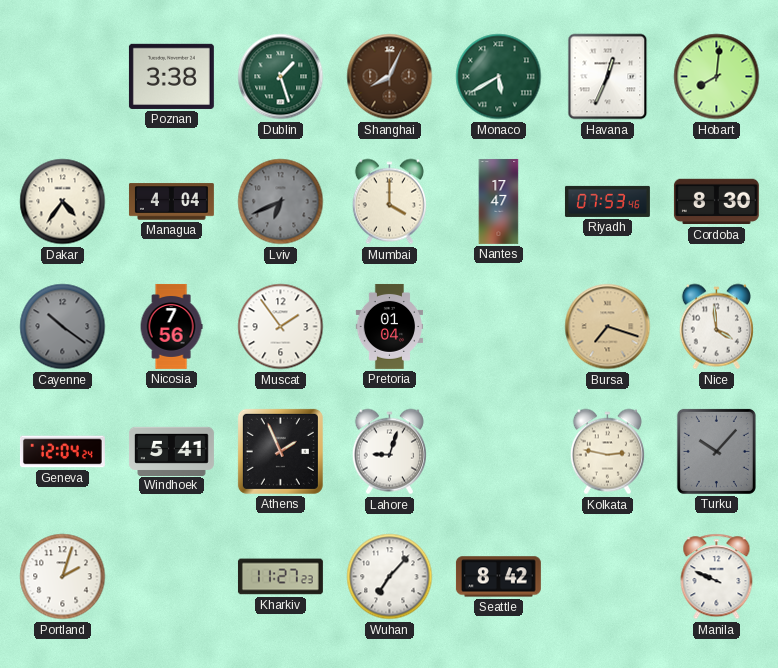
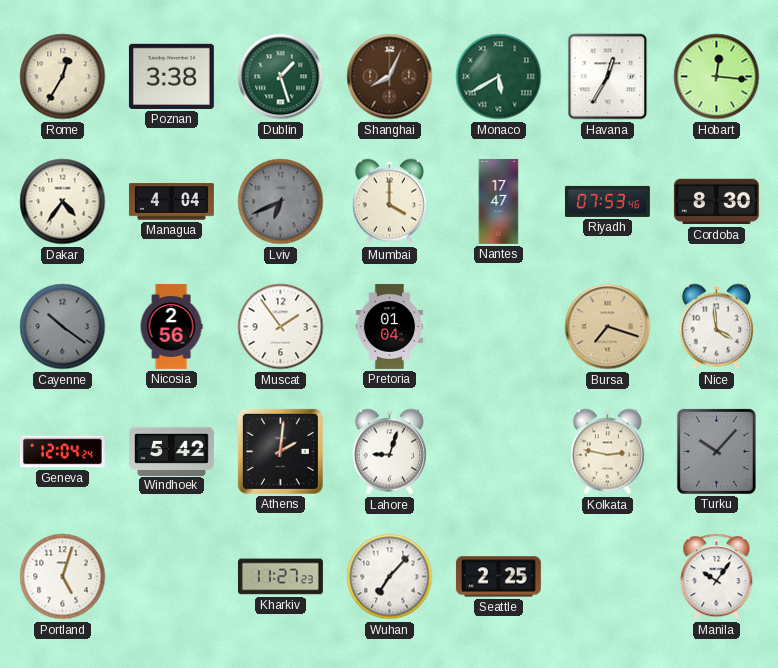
Rome: none -> 12:35
Havana: 12:34 -> 12:35
Hobart: 8:01 -> 12:16
Nicosia: 7:56 -> 2:56
Windhoek: 5:41 -> 5:42
Athens: 1:56 -> 2:01
Portland: 2:03 -> 5:03
Seattle: 8:42 -> 2:25
Manila: 9:49 -> 10:06
